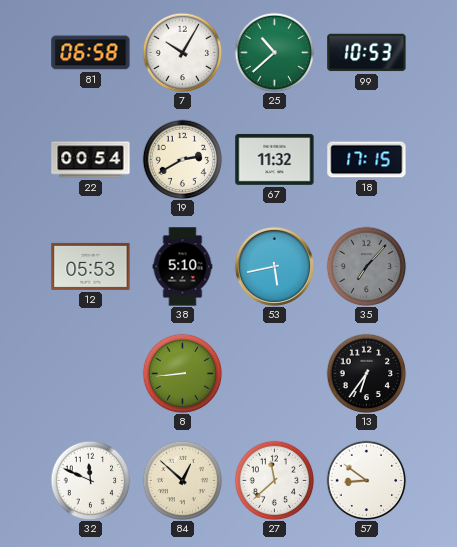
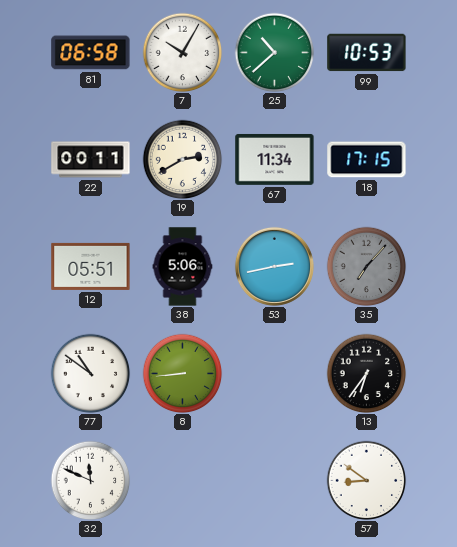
22: 00:54 -> 00:11
67: 11:32 -> 11:34
12: 05:53 -> 05:51
38: 5:10 -> 5:06
53: 5:43 -> 2:43
77: none -> 10:51
84: 12:52 -> none
27: 11:38 -> none
